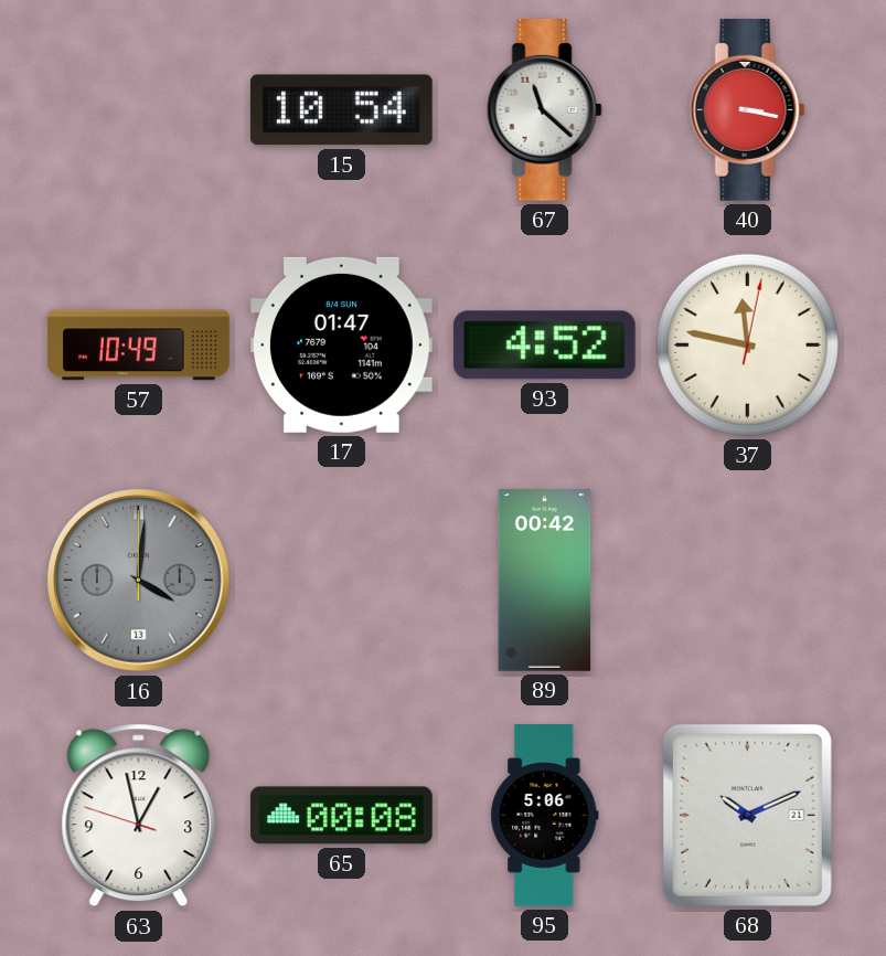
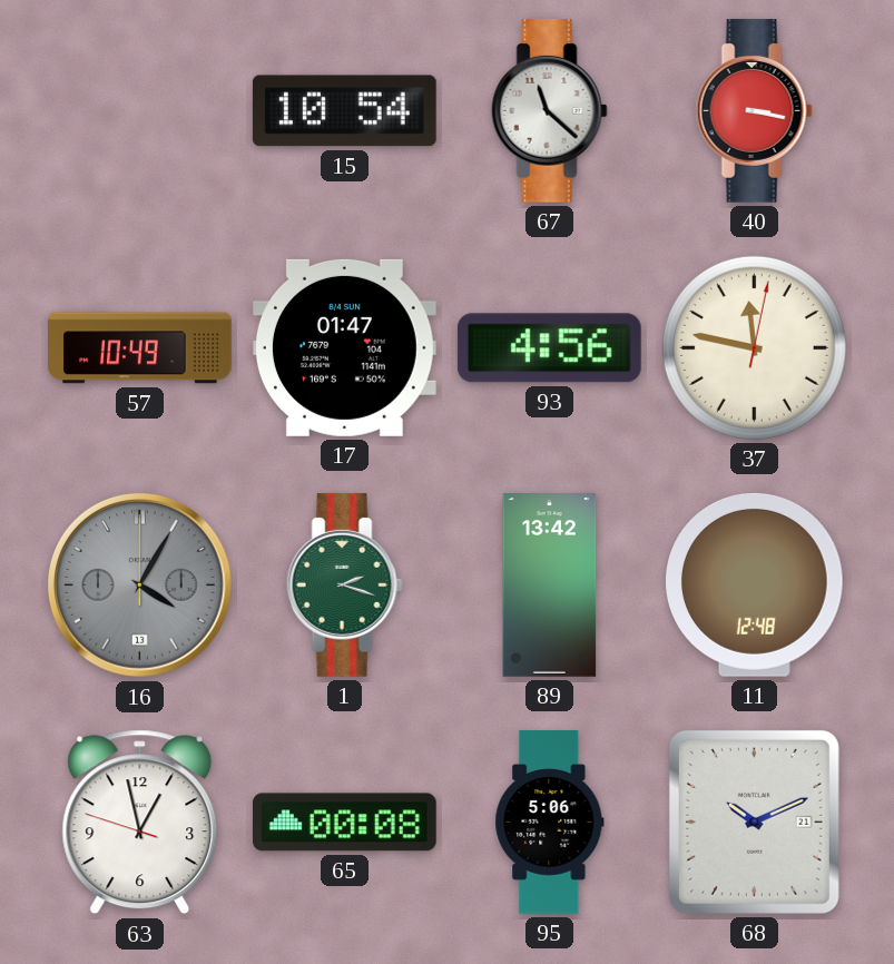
93: 4:52 -> 4:56
16: 4:01 -> 4:05
1: none -> 2:18
89: 00:42 -> 13:42
11: none -> 12:48
